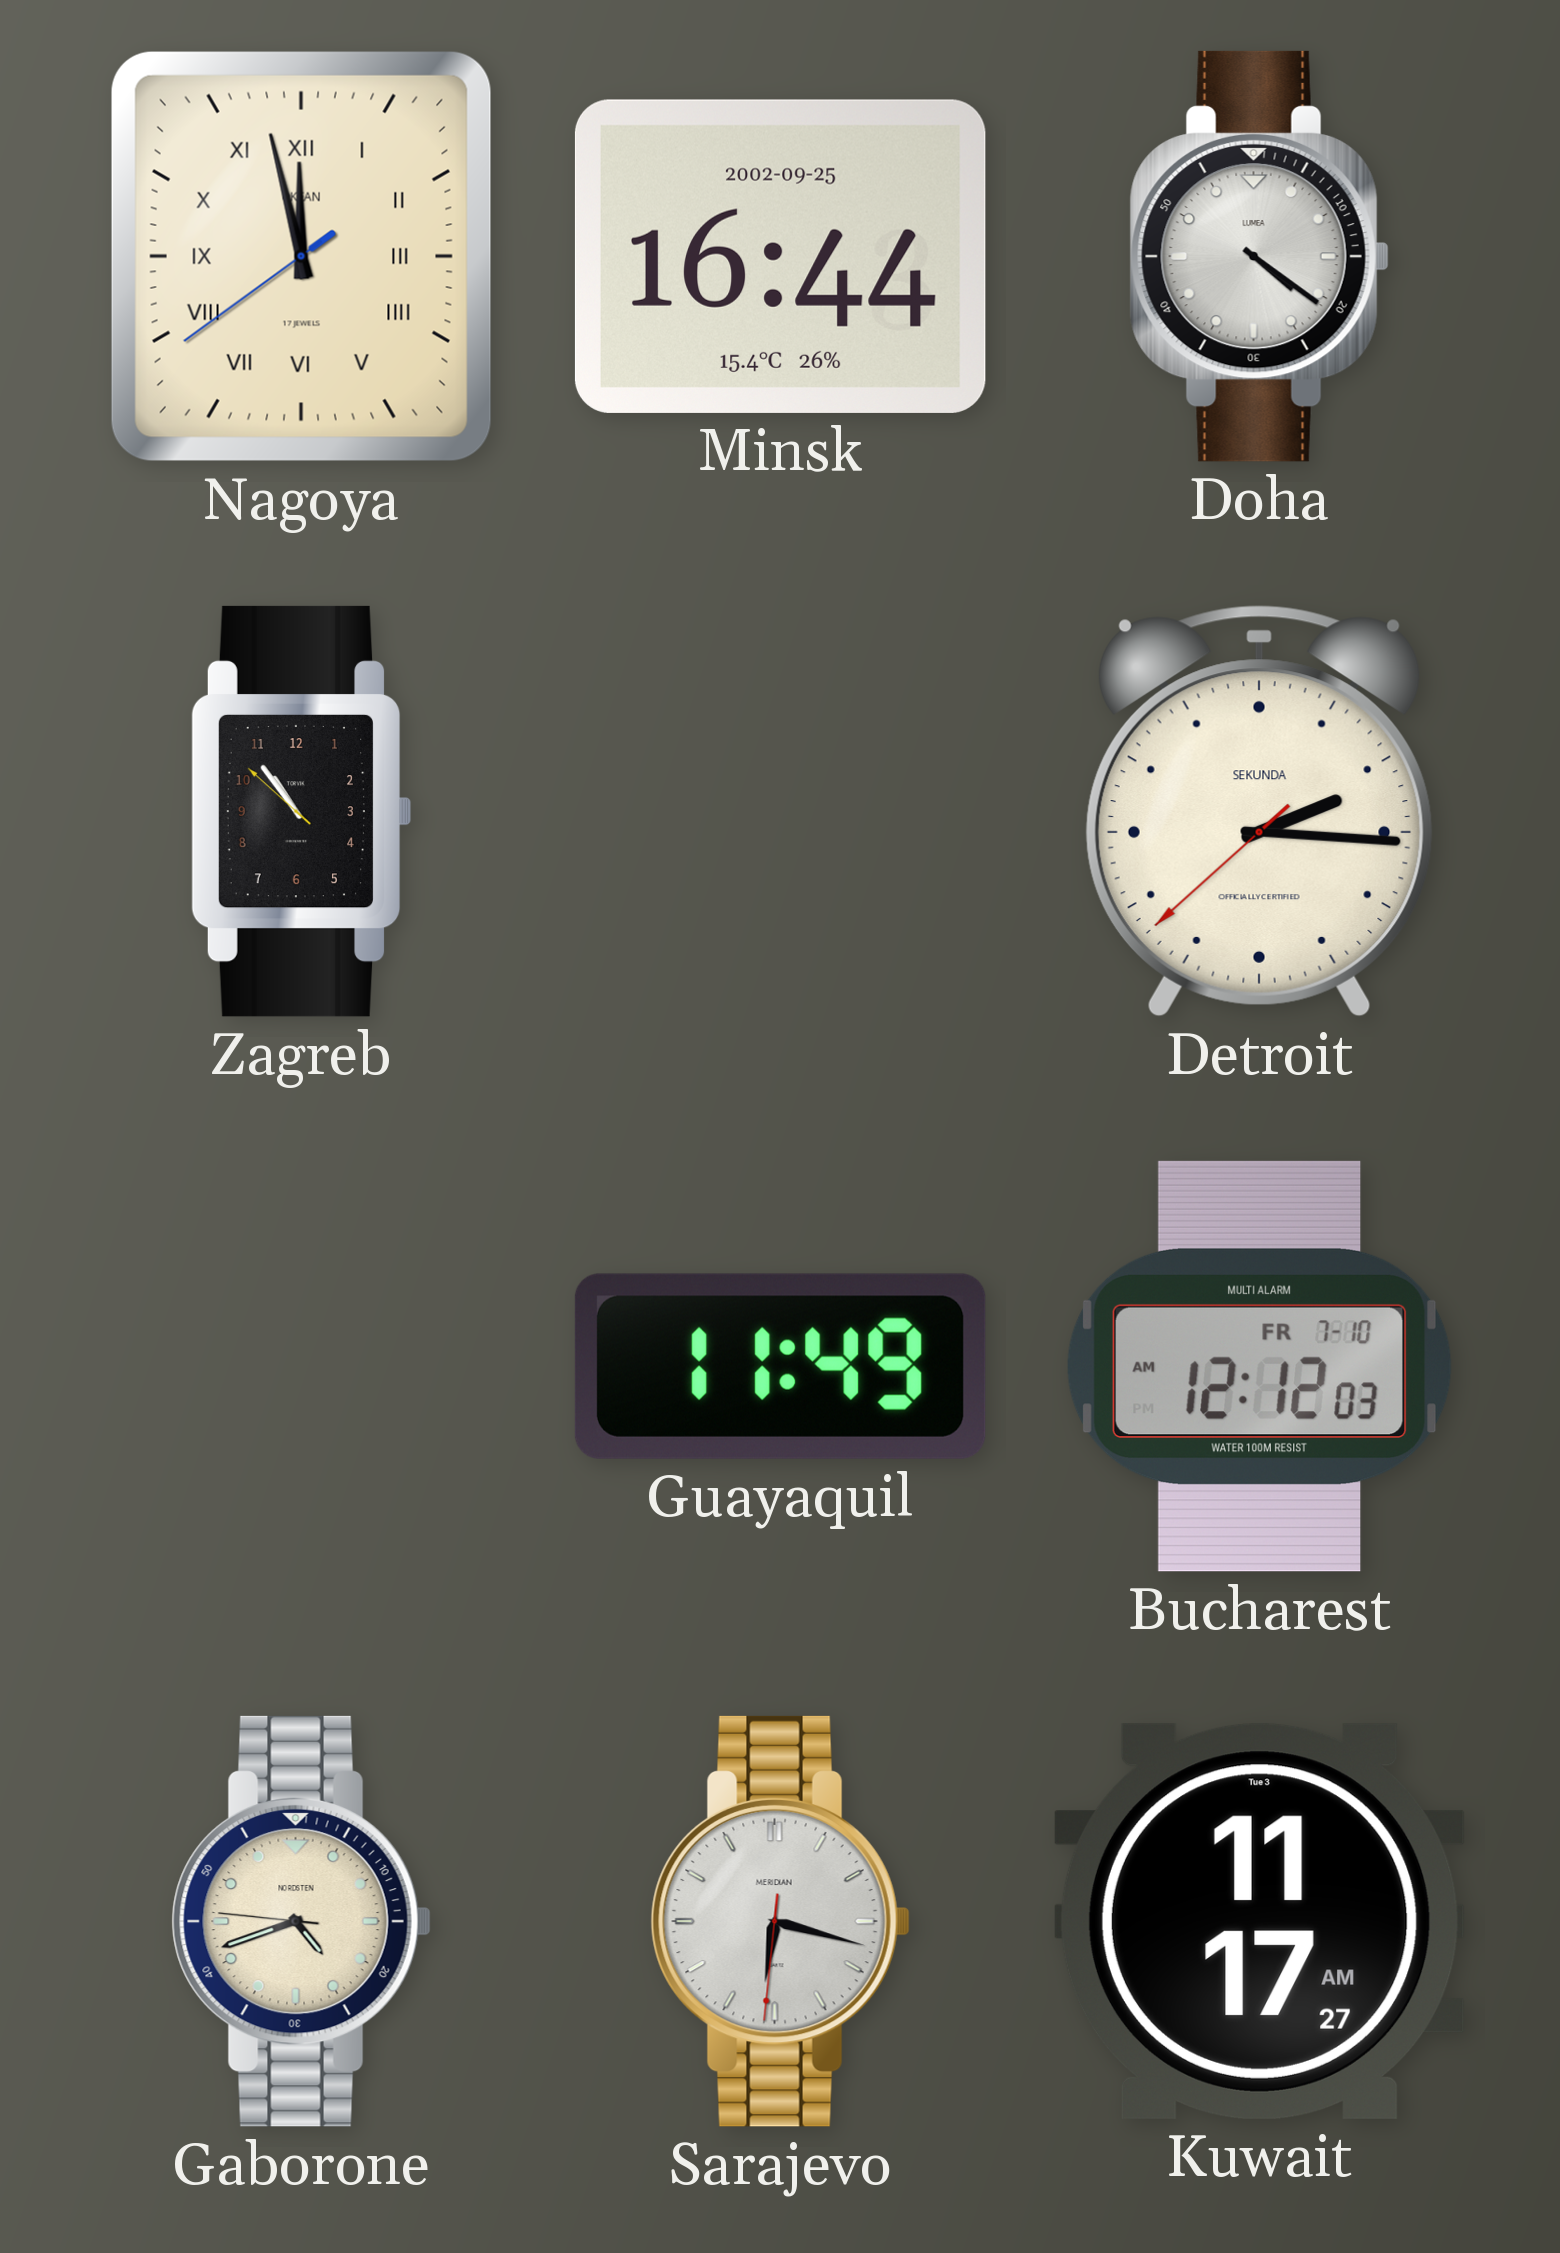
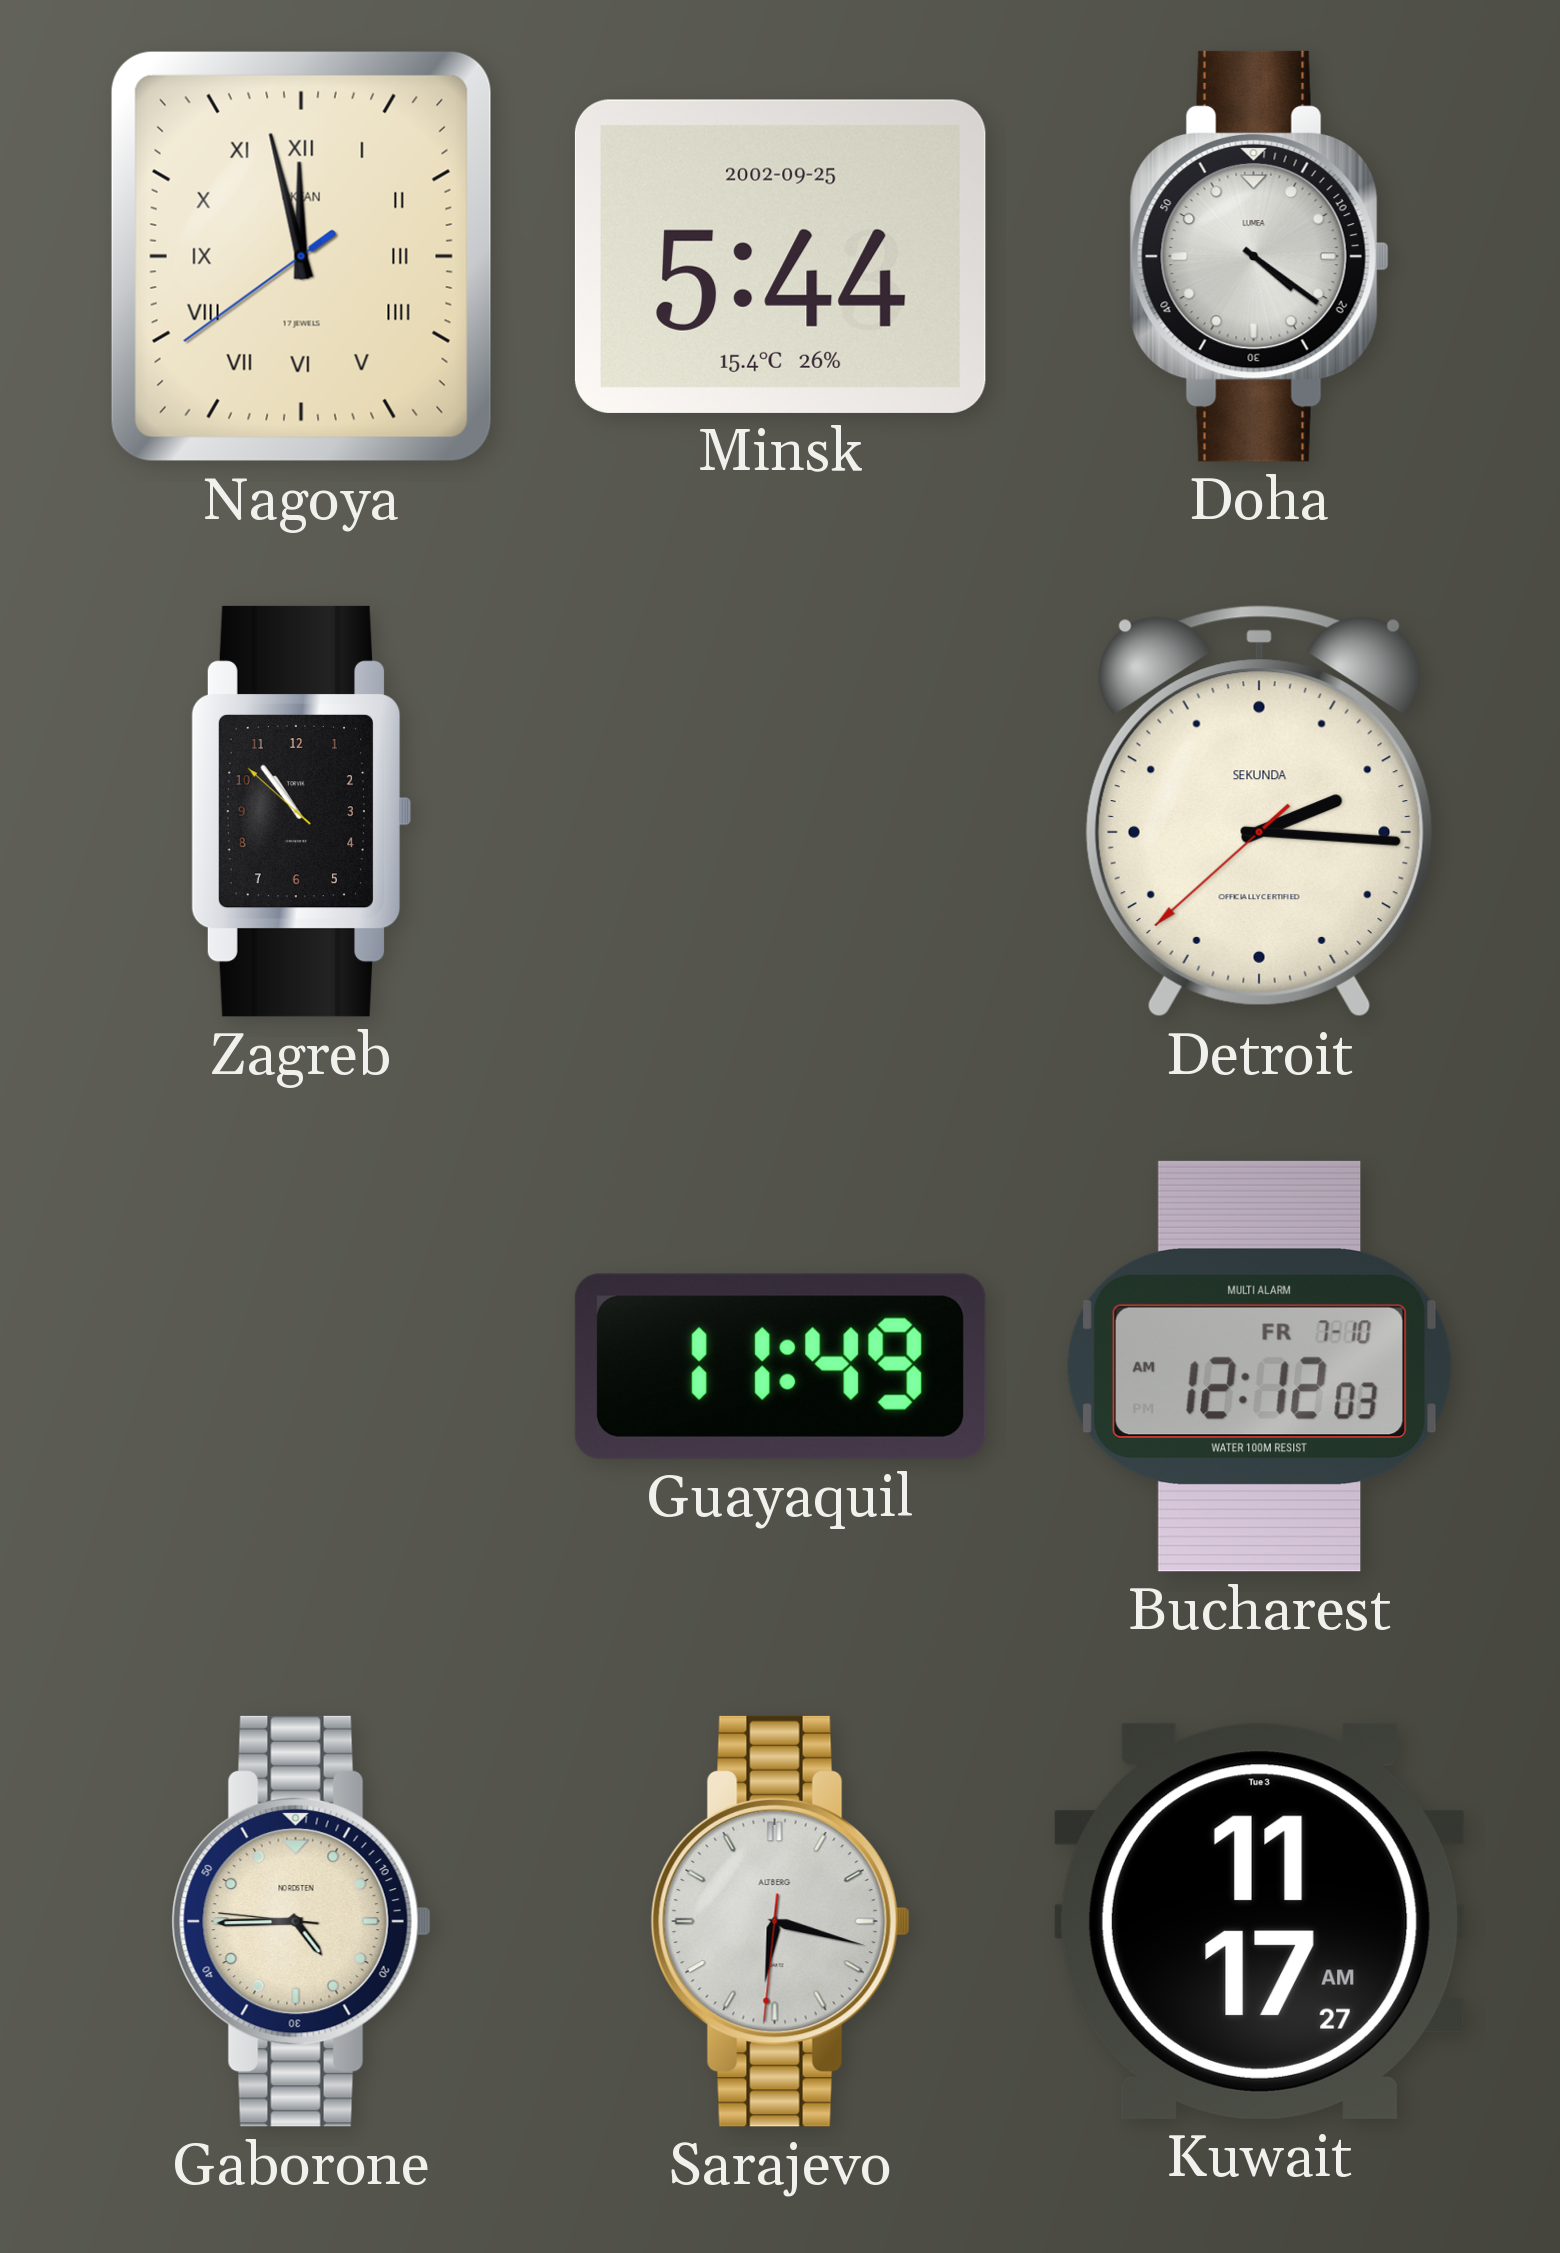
Minsk: 16:44 -> 5:44
Gaborone: 4:41 -> 4:44
Sarajevo brand: MERIDIAN -> ALTBERG
